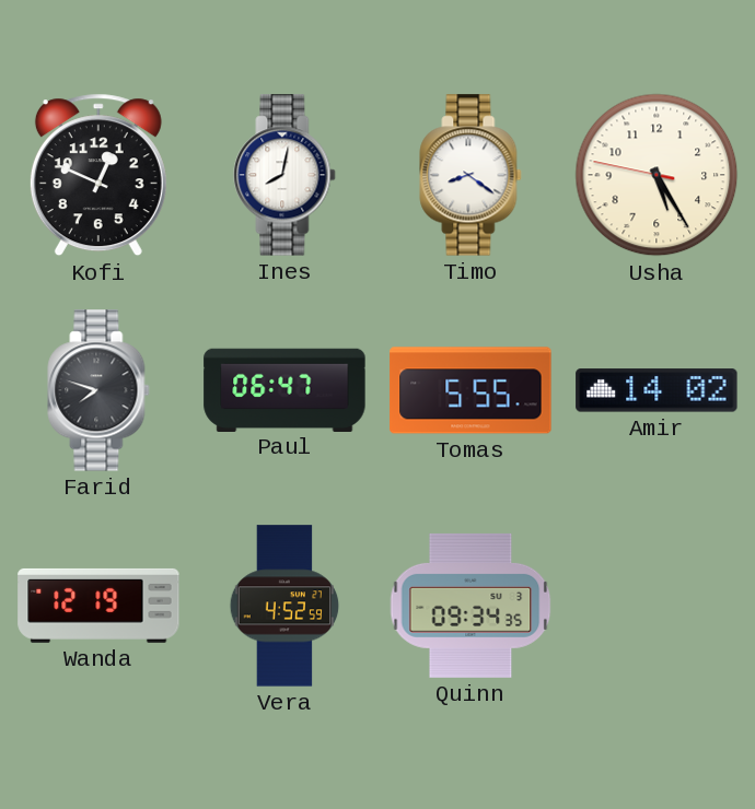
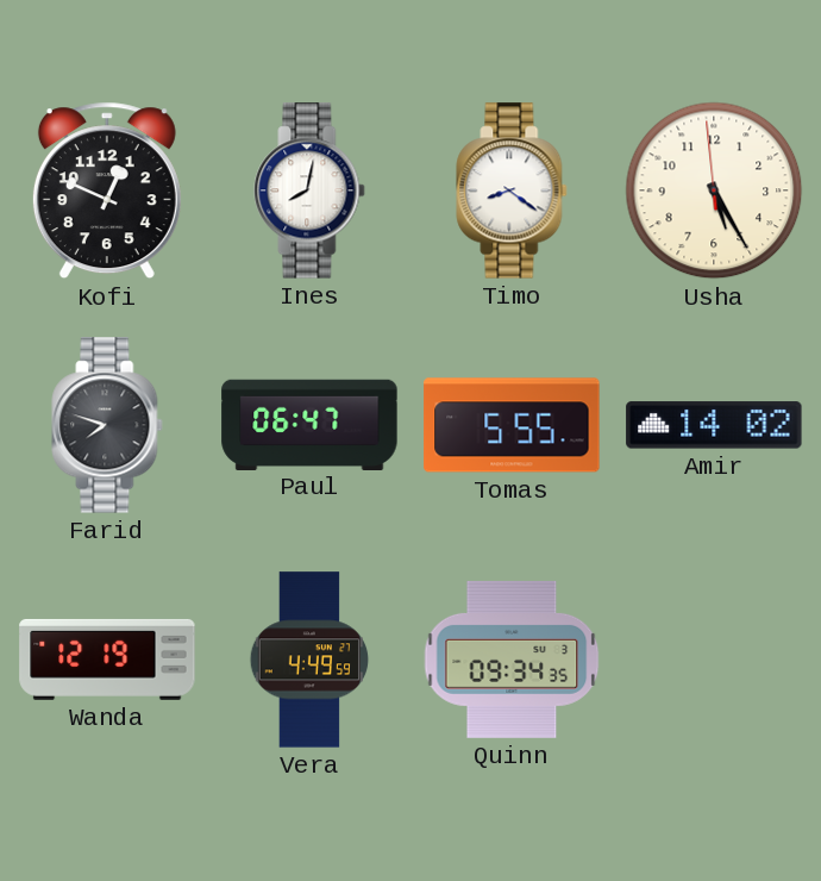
Usha: 5:24:47 -> 5:24:59
Vera: 4:52 -> 4:49
